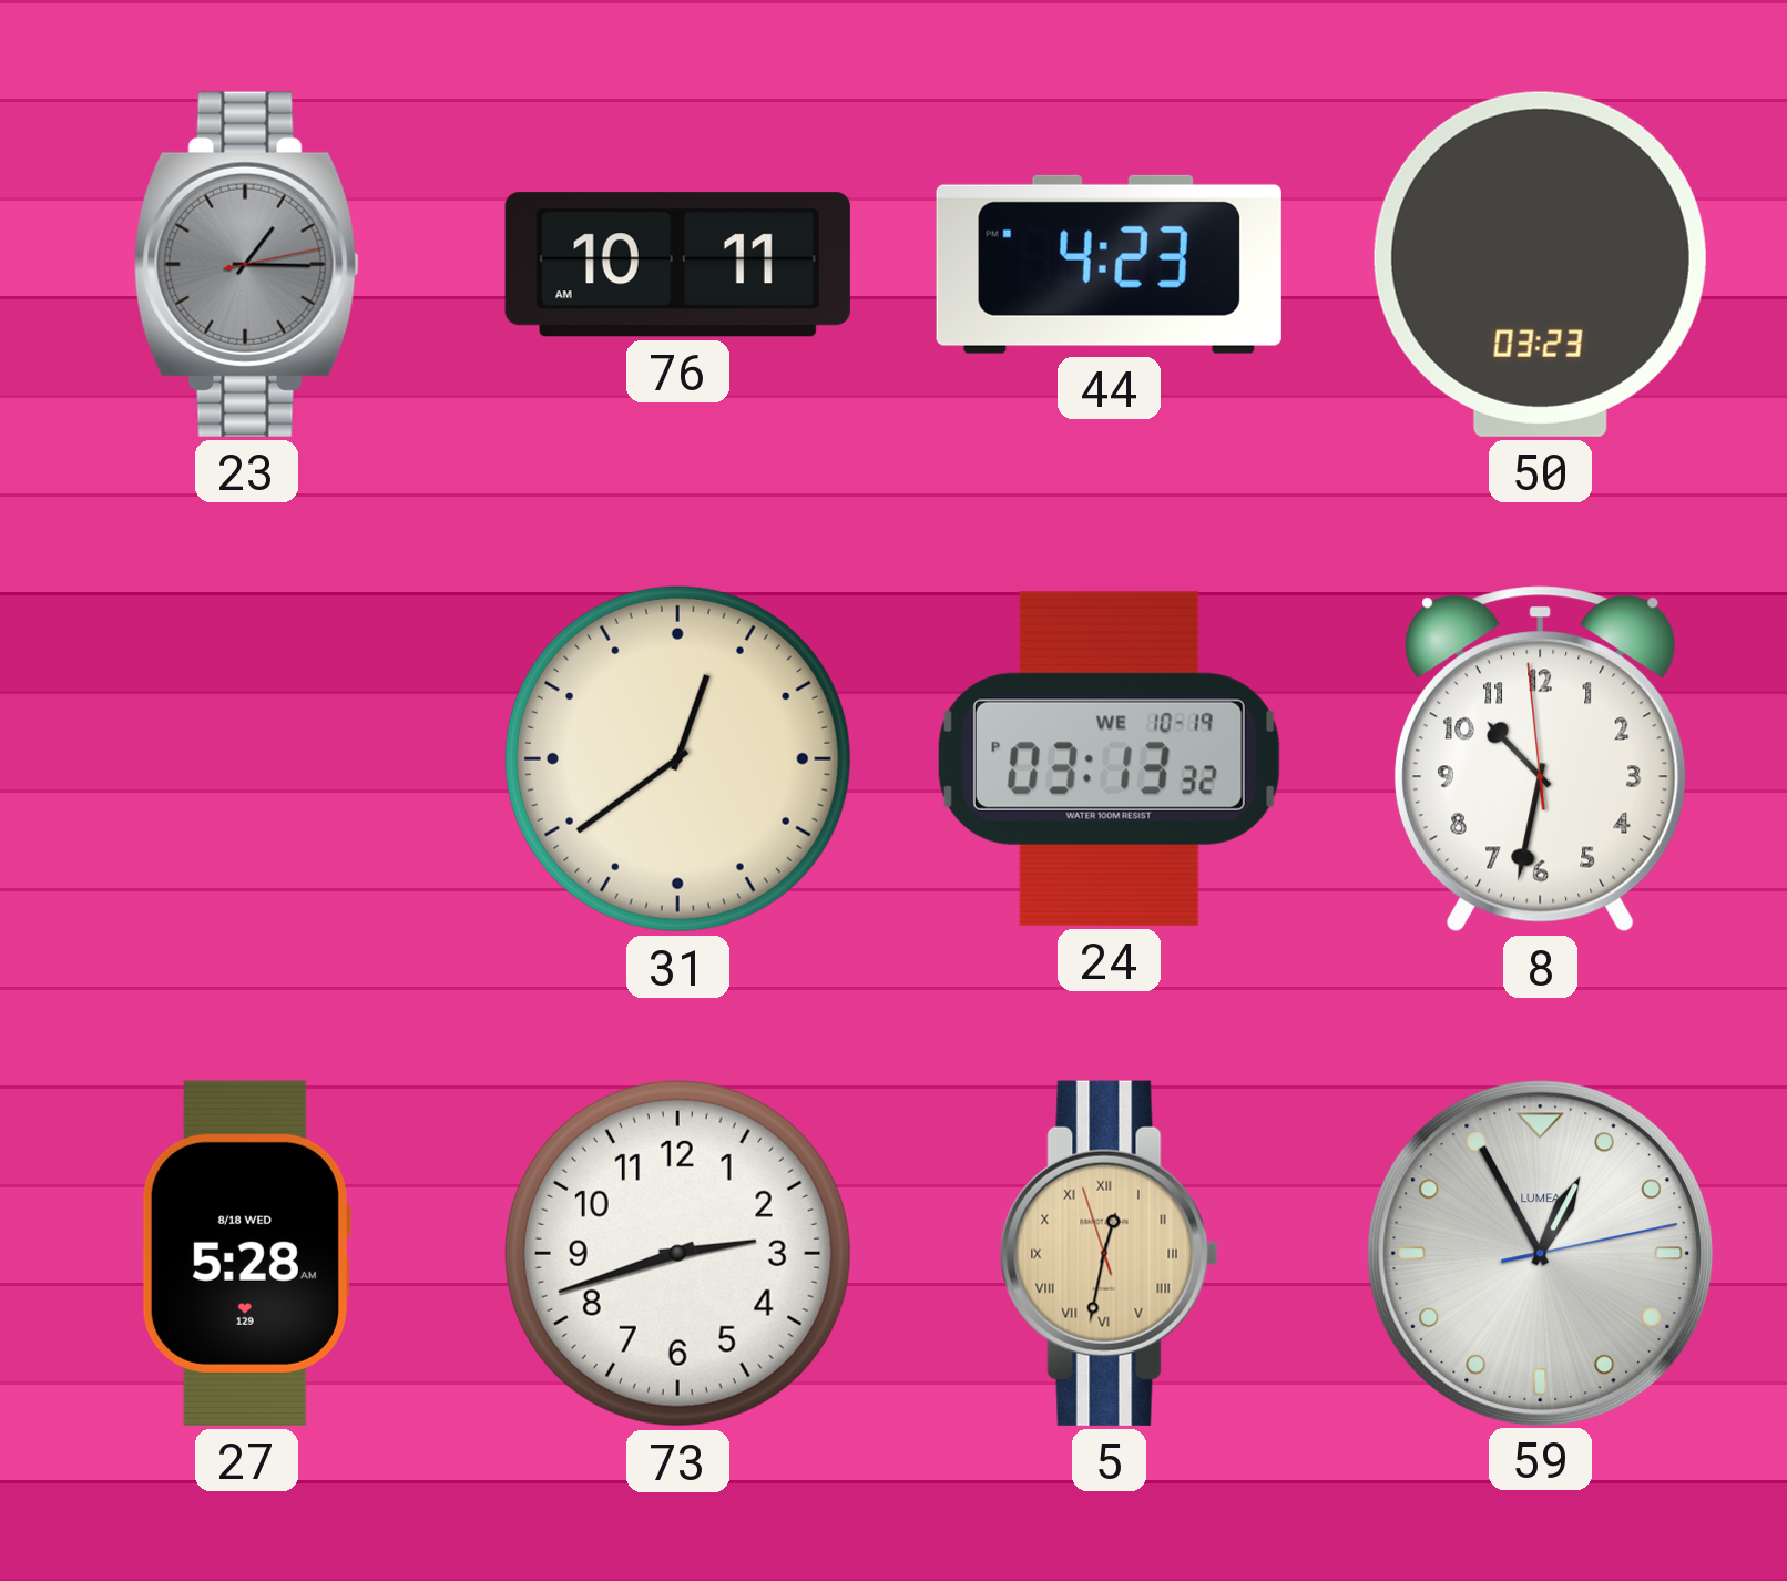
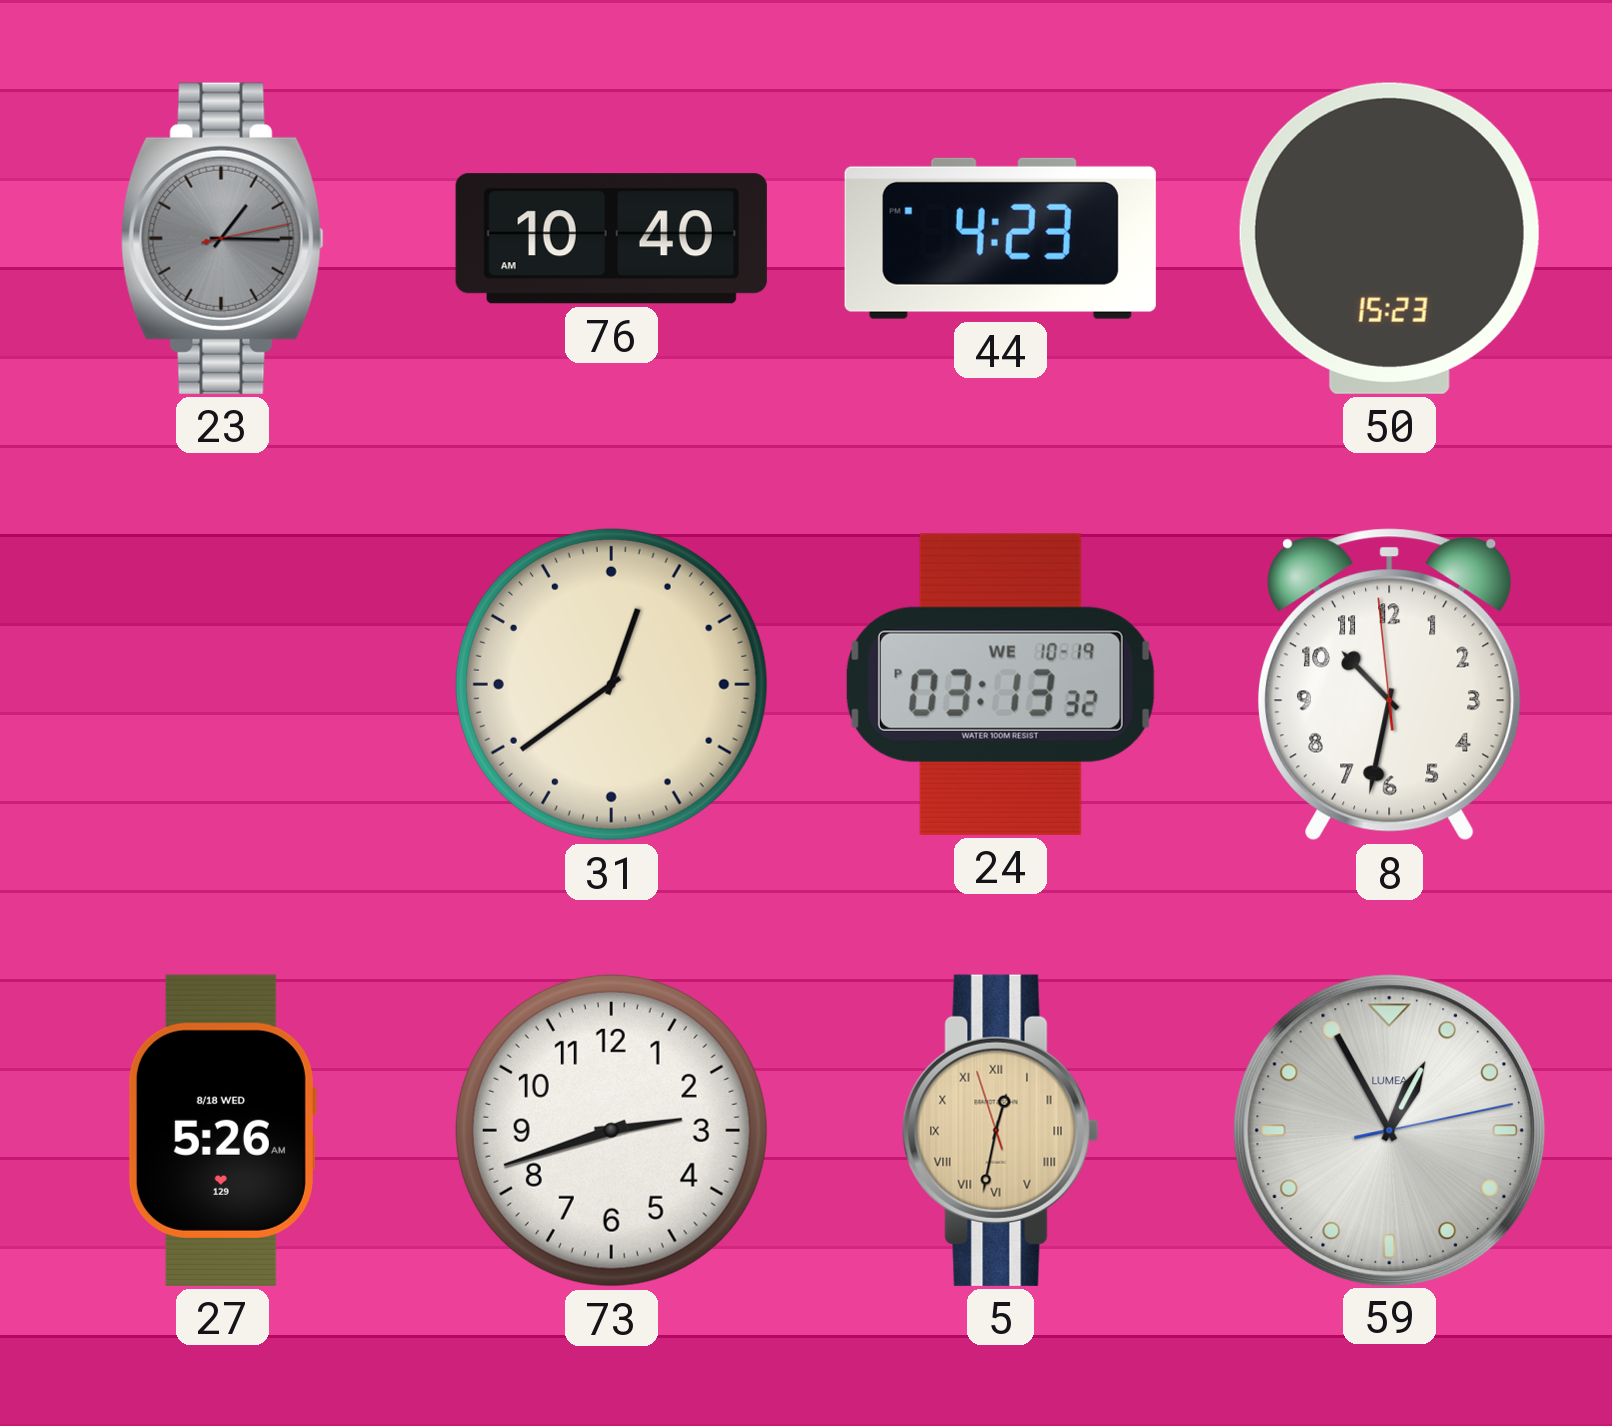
76: 10:11 -> 10:40
50: 03:23 -> 15:23
27: 5:28 -> 5:26
